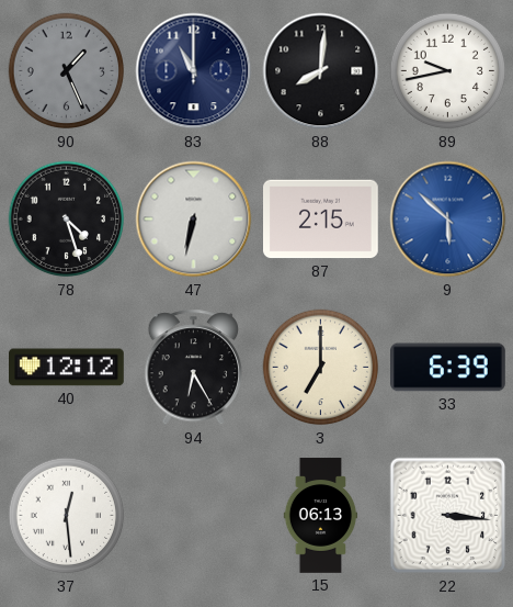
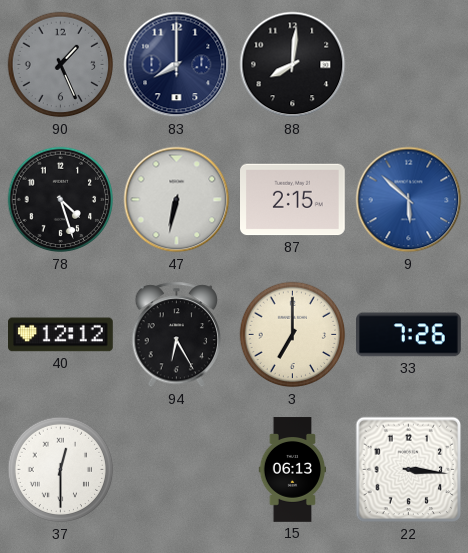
83: 11:00 -> 8:00
89: 9:43 -> none
33: 6:39 -> 7:26
37: 12:29 -> 12:30
